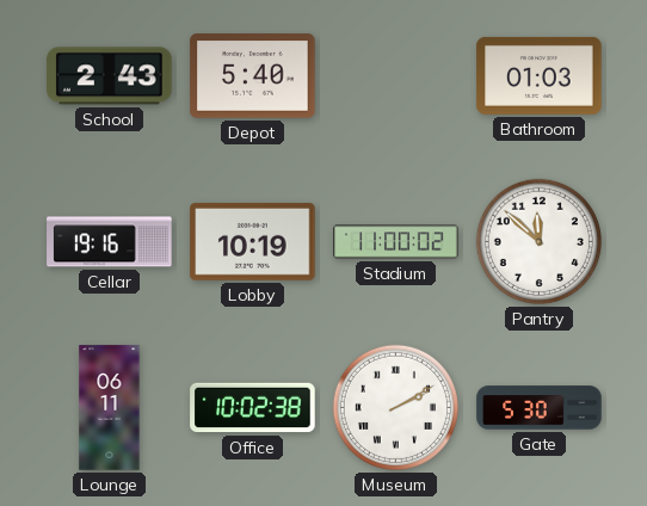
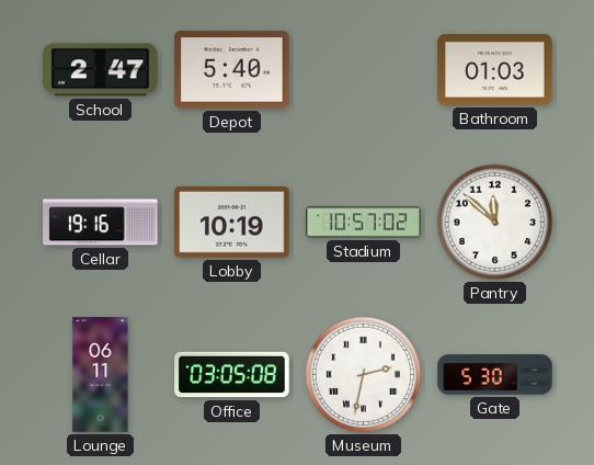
School: 2:43 -> 2:47
Stadium: 11:00 -> 10:57
Office: 10:02 -> 03:05
Museum: 2:10 -> 2:32
